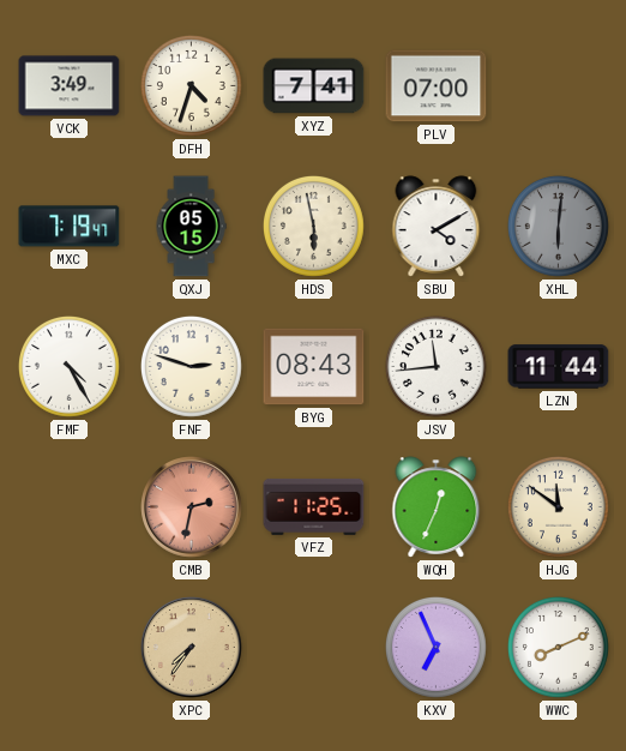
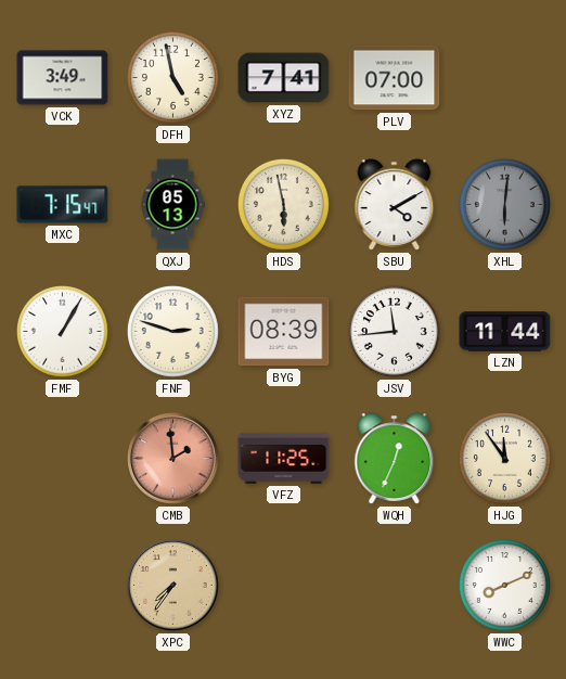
DFH: 4:33 -> 4:58
MXC: 7:19 -> 7:15
QXJ: 05:15 -> 05:13
FMF: 4:25 -> 1:05
BYG: 08:43 -> 08:39
CMB: 2:32 -> 1:59
HJG: 11:51 -> 11:54
KXV: 6:56 -> none
